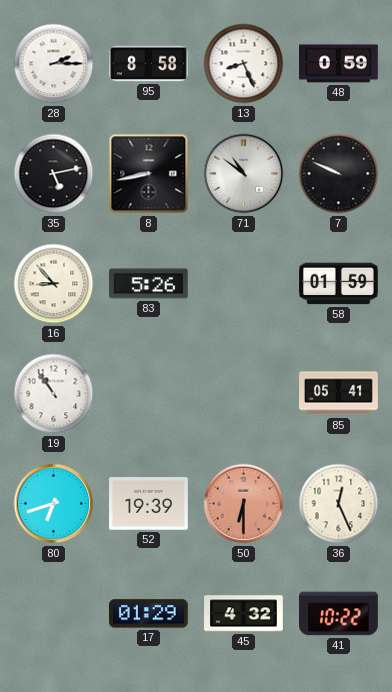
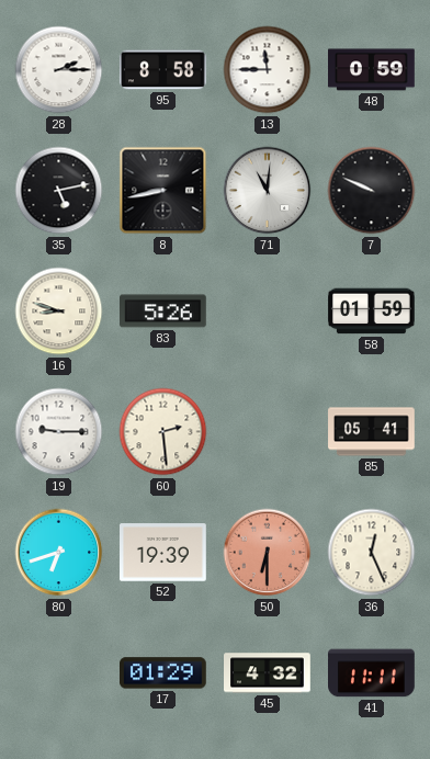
13: 8:26 -> 11:45
71: 10:51 -> 11:01
16: 8:53 -> 8:48
19: 10:54 -> 9:15
60: none -> 2:29
41: 10:22 -> 11:11
